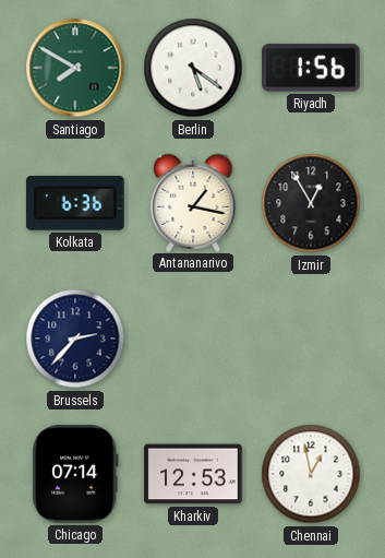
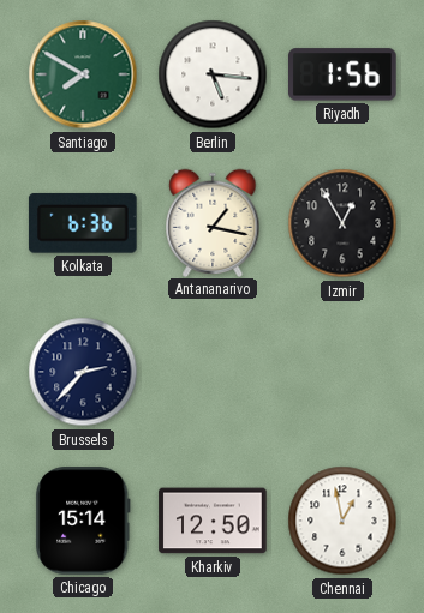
Berlin: 5:21 -> 5:16
Chicago: 07:14 -> 15:14
Kharkiv: 12:53 -> 12:50
